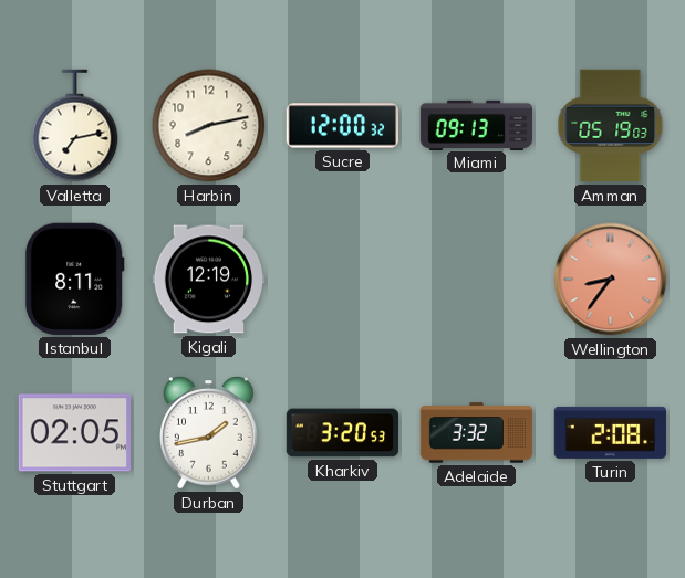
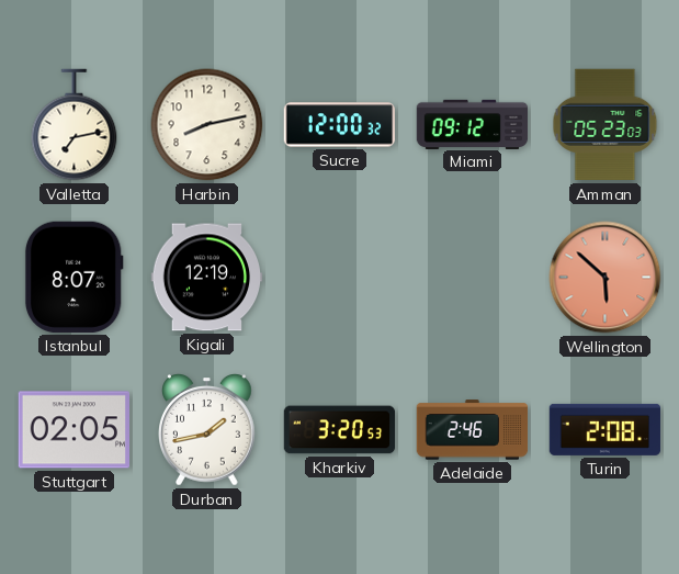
Miami: 09:13 -> 09:12
Amman: 05:19 -> 05:23
Istanbul: 8:11 -> 8:07
Wellington: 8:36 -> 5:52
Adelaide: 3:32 -> 2:46
